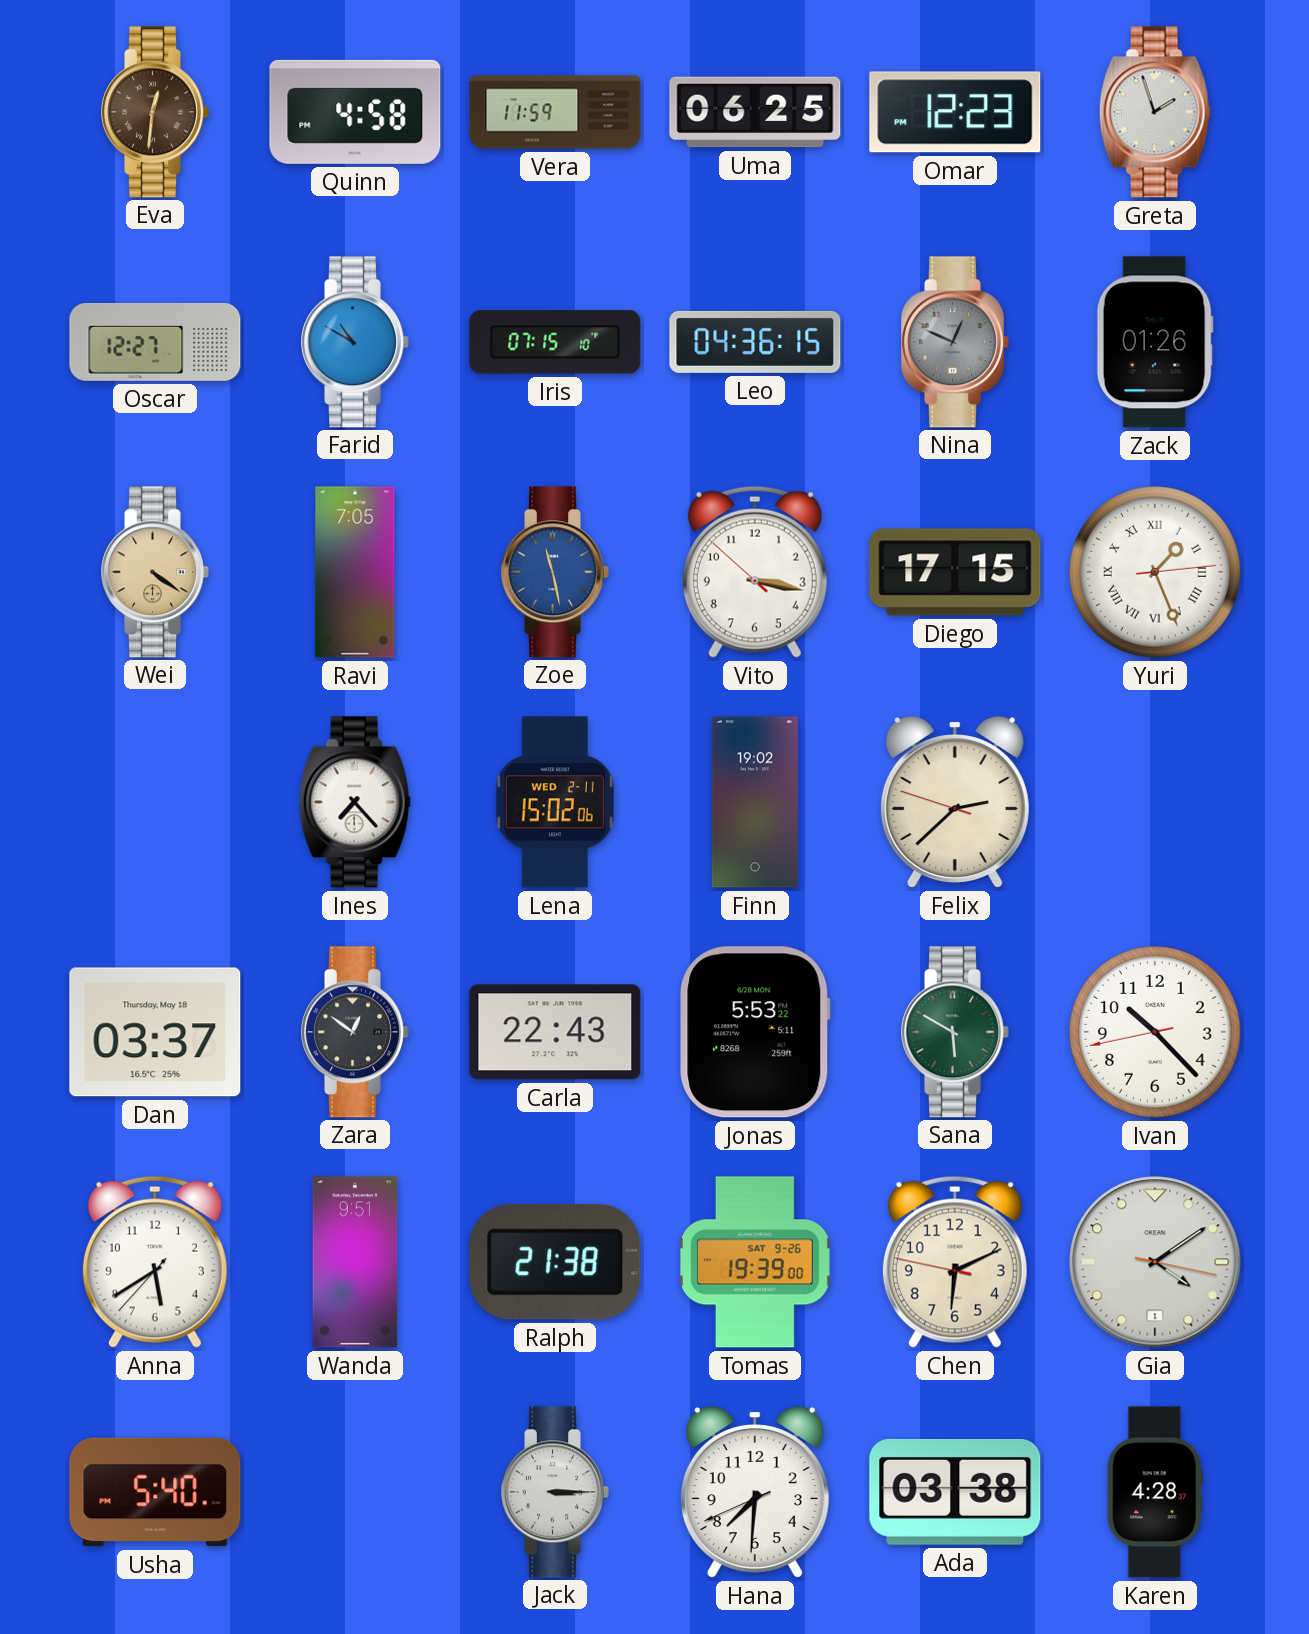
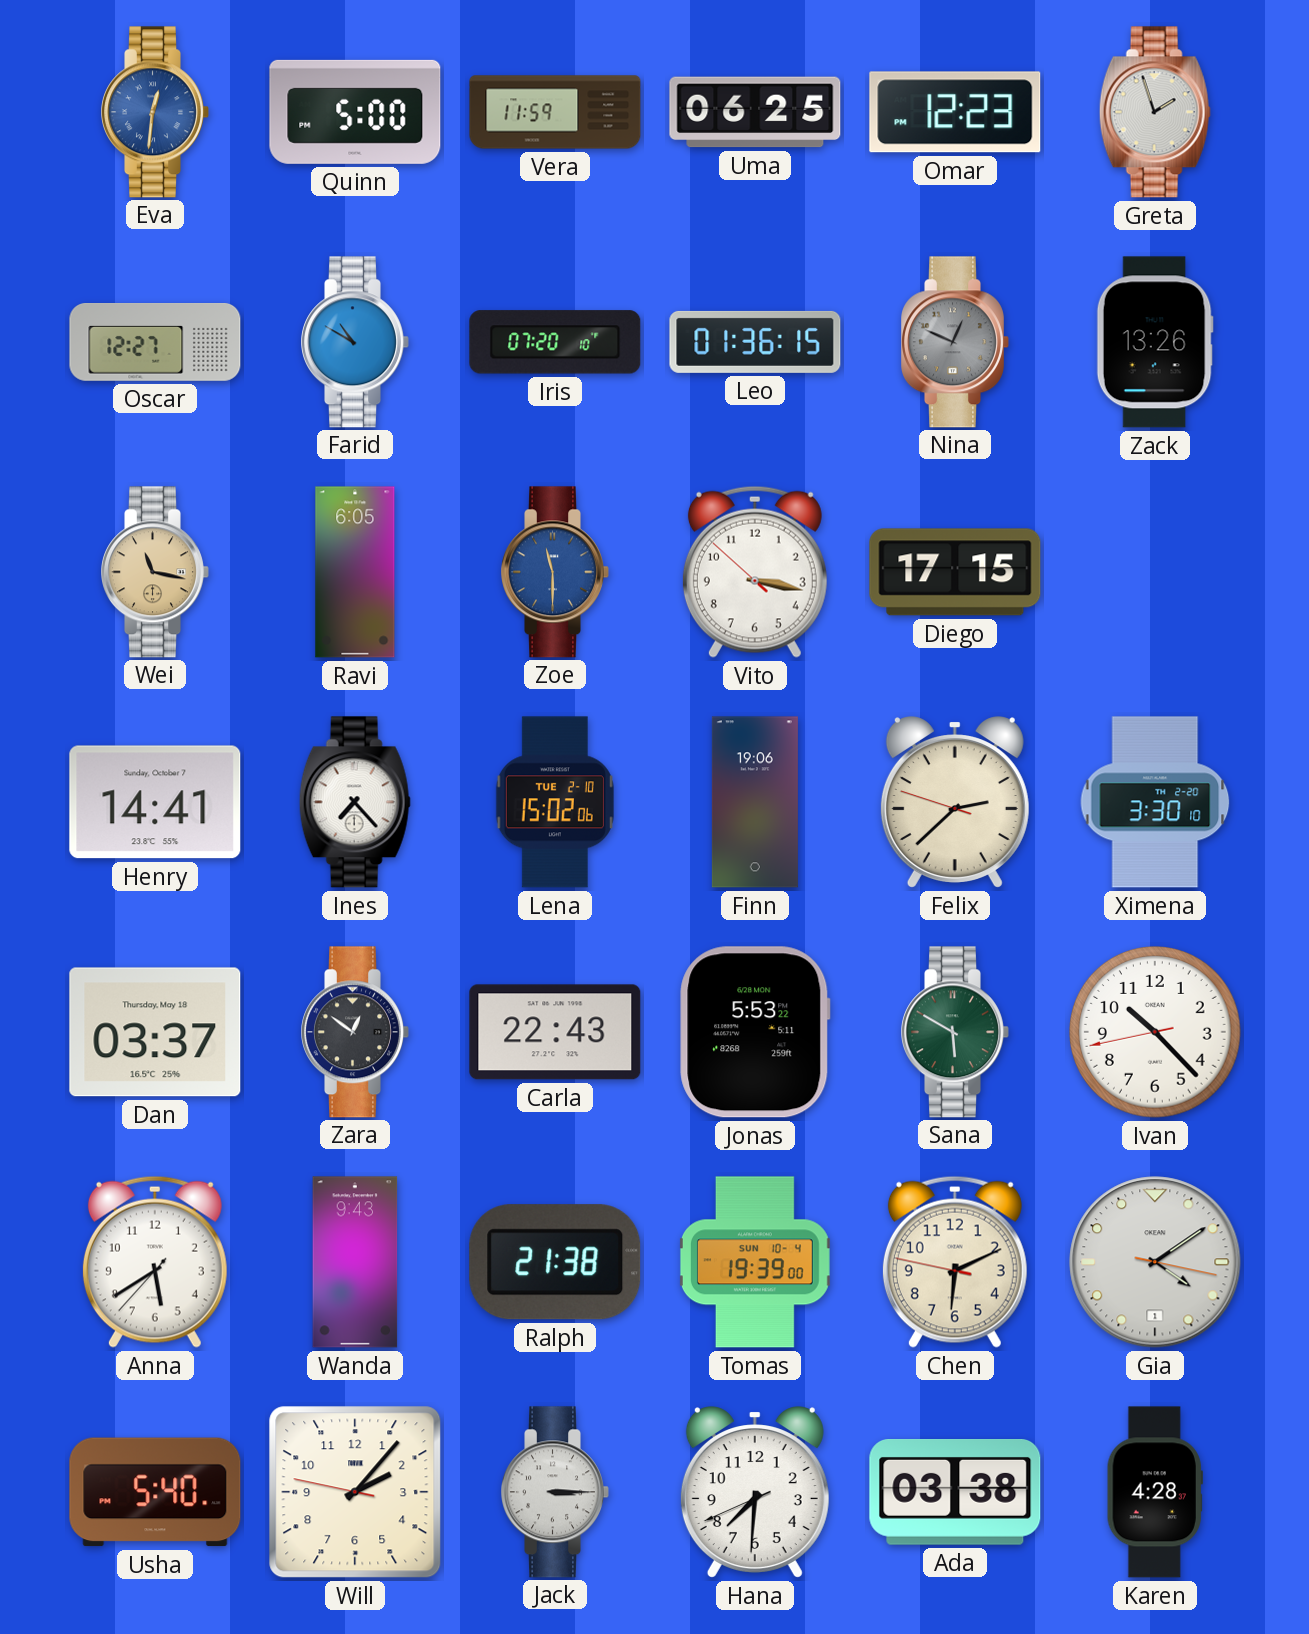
Eva dial: brown -> blue
Quinn: 4:58 -> 5:00
Iris: 07:15 -> 07:20
Leo: 04:36 -> 01:36
Zack: 01:26 -> 13:26
Wei: 4:21 -> 11:17
Ravi: 7:05 -> 6:05
Zoe: 11:28 -> 11:30
Yuri: 1:26 -> none
Henry: none -> 14:41
Lena date: WED 2-11 -> TUE 2-10
Finn: 19:02 -> 19:06
Ximena: none -> 3:30
Wanda: 9:51 -> 9:43
Tomas date: SAT 9-26 -> SUN 10-4
Will: none -> 2:06
